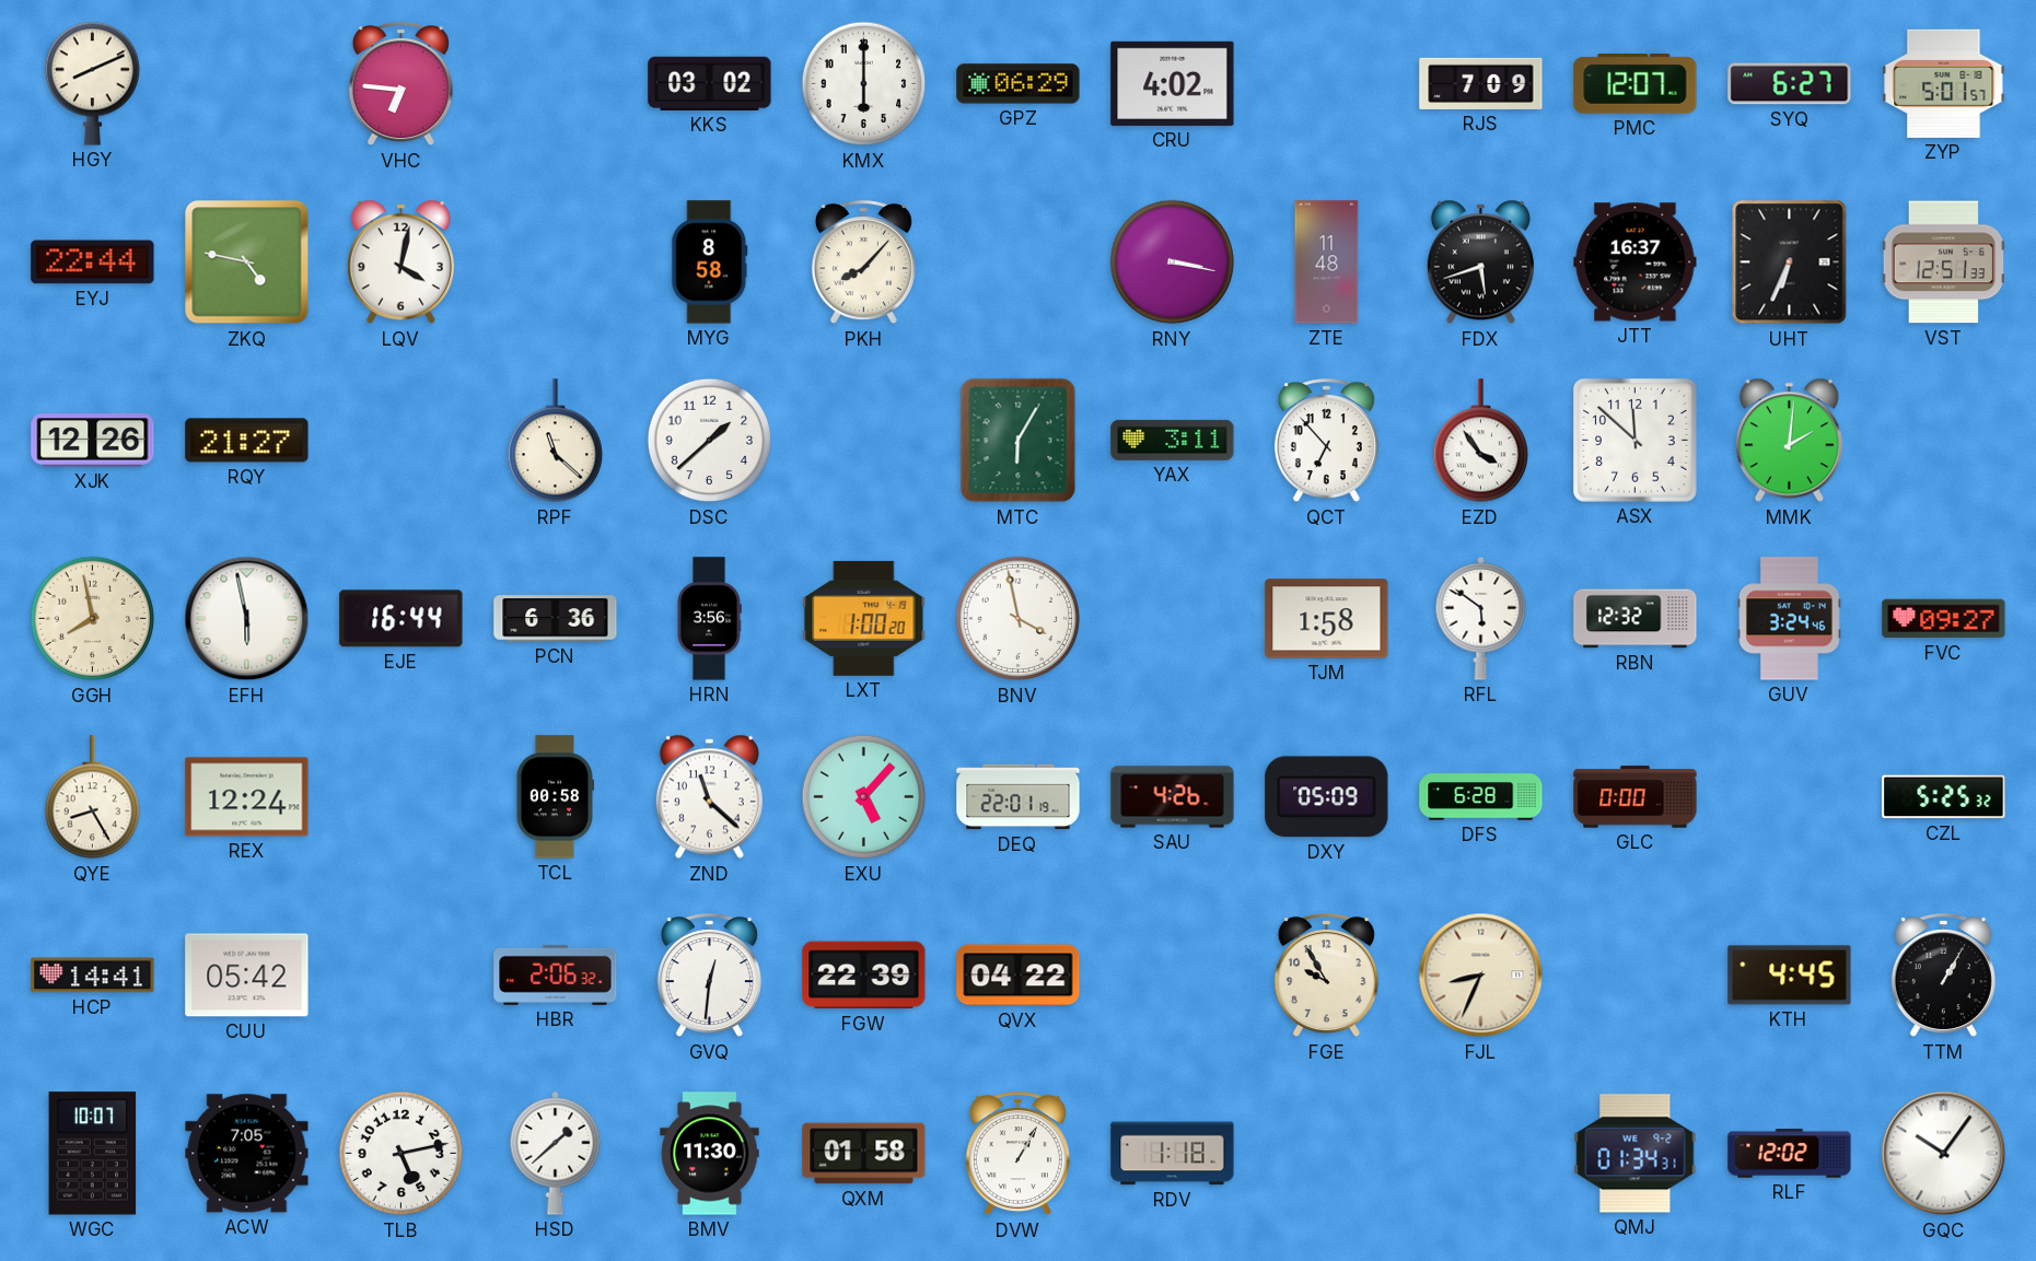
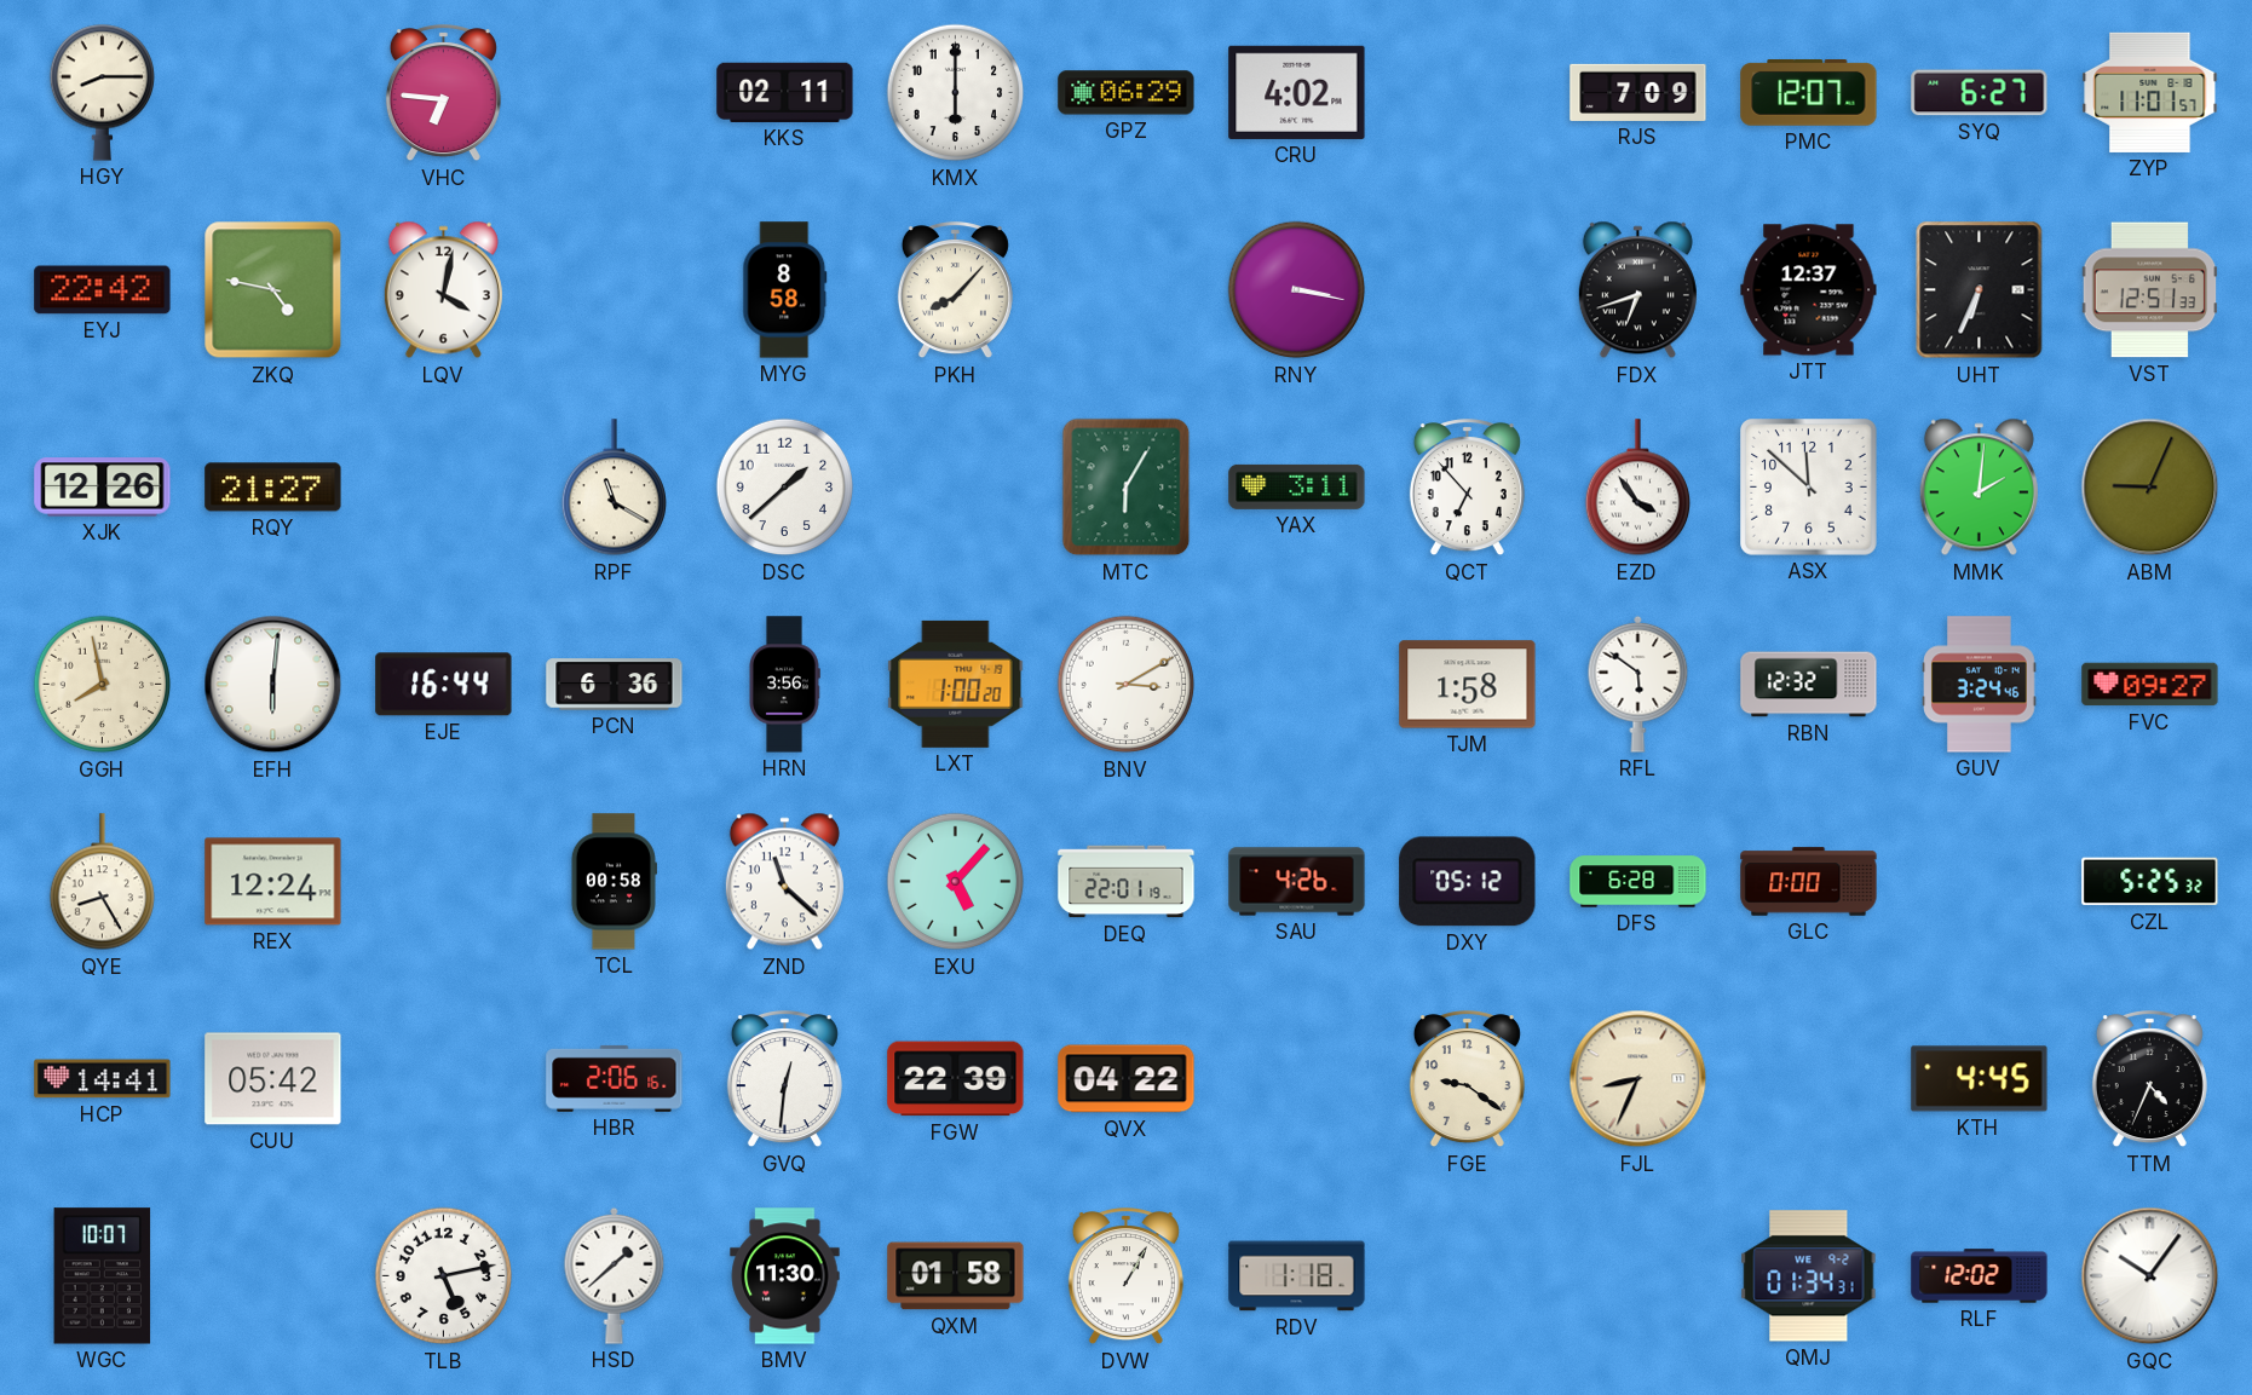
HGY: 8:11 -> 8:15
KKS: 03:02 -> 02:11
ZYP: 5:01 -> 11:01
EYJ: 22:44 -> 22:42
ZTE: 11:48 -> none
FDX: 5:42 -> 6:42
JTT: 16:37 -> 12:37
RPF: 11:22 -> 11:20
ABM: none -> 9:04
EFH: 5:58 -> 6:01
BNV: 3:58 -> 3:10
DXY: 05:09 -> 05:12
HBR: 2:06:32 -> 2:06:16
FGE: 9:55 -> 9:21
TTM: 1:05 -> 4:34
ACW: 7:05 -> none
